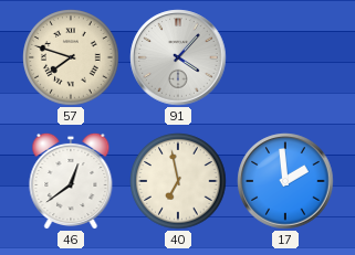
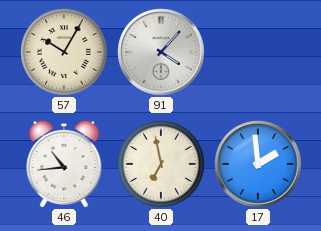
57: 7:48 -> 10:05
46: 12:39 -> 10:44
